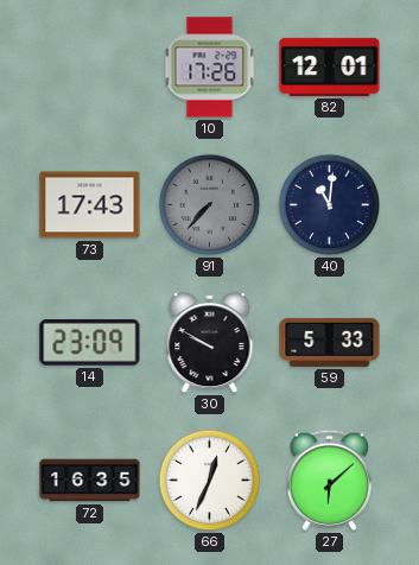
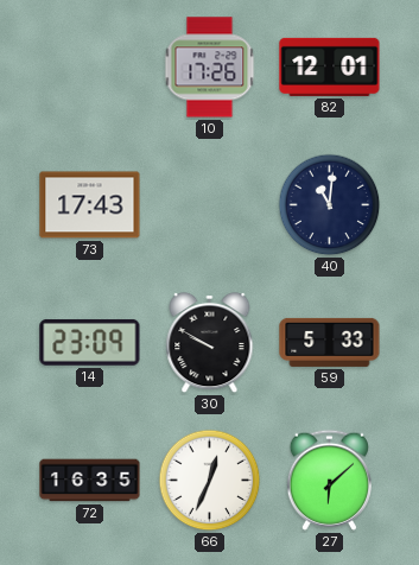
91: 7:37 -> none
